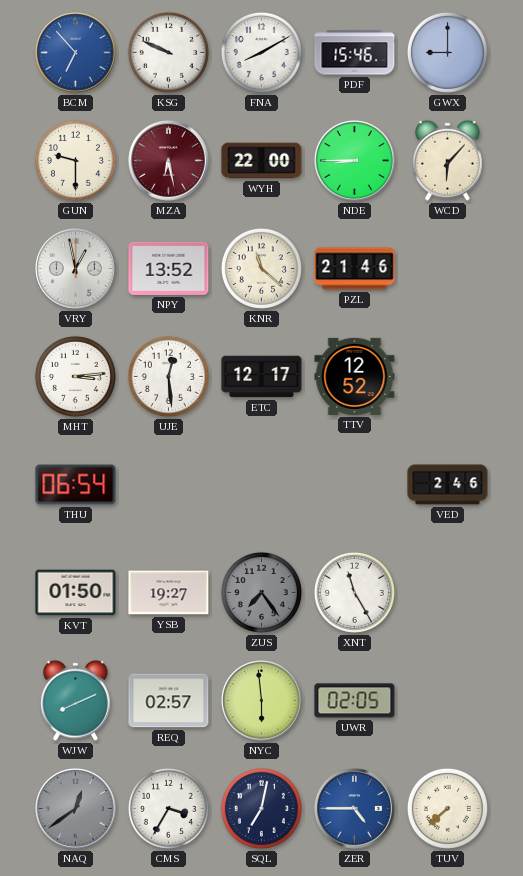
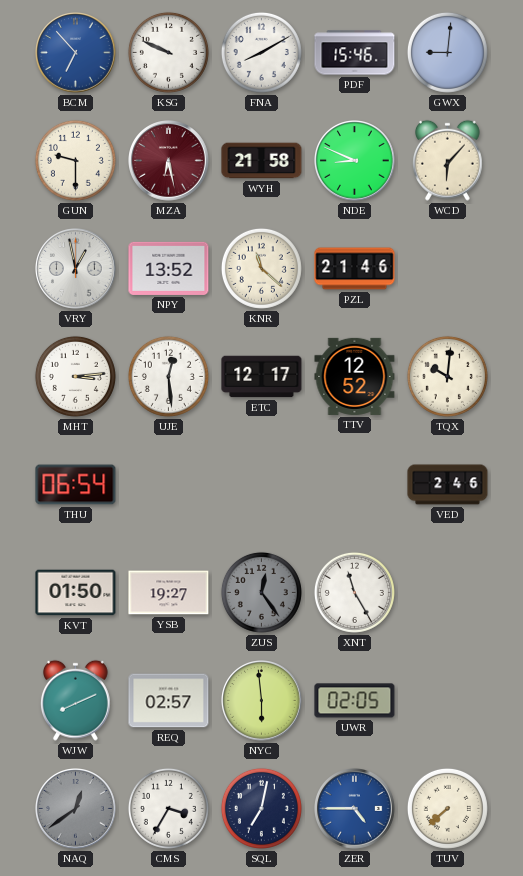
GWX: 9:00 -> 9:01
WYH: 22:00 -> 21:58
NDE: 8:45 -> 8:49
TQX: none -> 10:01
ZUS: 7:24 -> 12:24
